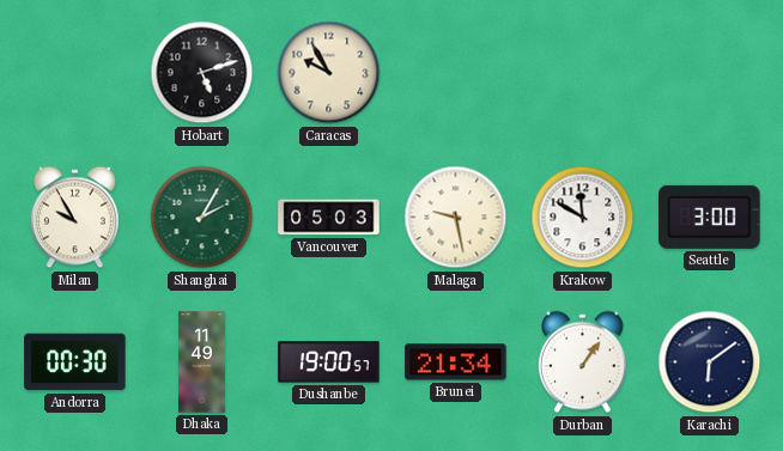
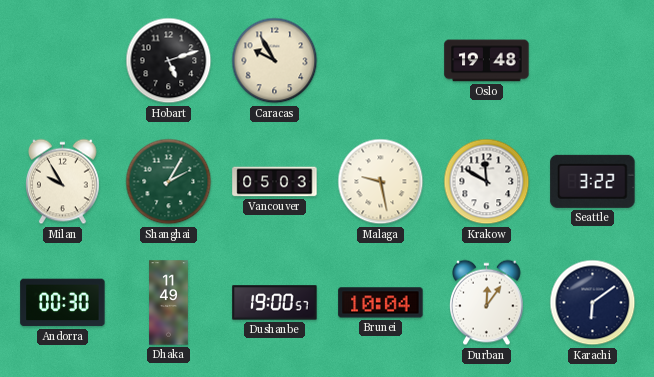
Oslo: none -> 19:48
Seattle: 3:00 -> 3:22
Brunei: 21:34 -> 10:04
Durban: 1:06 -> 12:06
